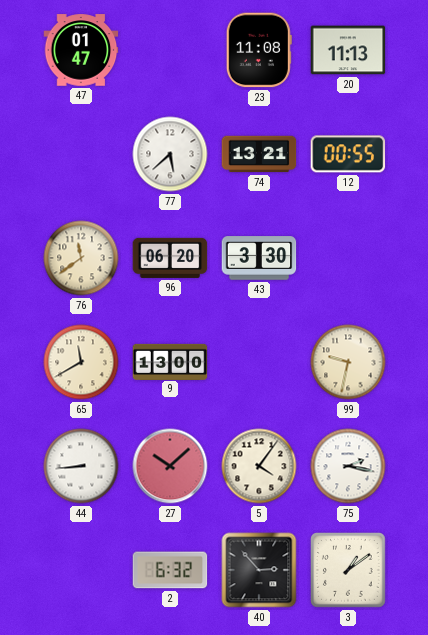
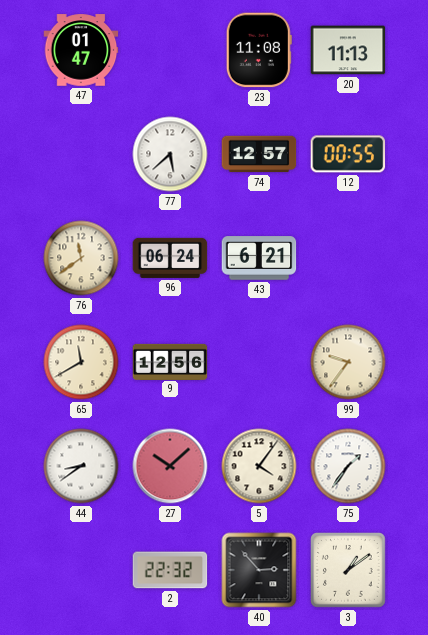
74: 13:21 -> 12:57
96: 06:20 -> 06:24
43: 3:30 -> 6:21
9: 13:00 -> 12:56
99: 9:32 -> 9:36
44: 8:44 -> 8:39
75: 2:17 -> 1:36
2: 6:32 -> 22:32
